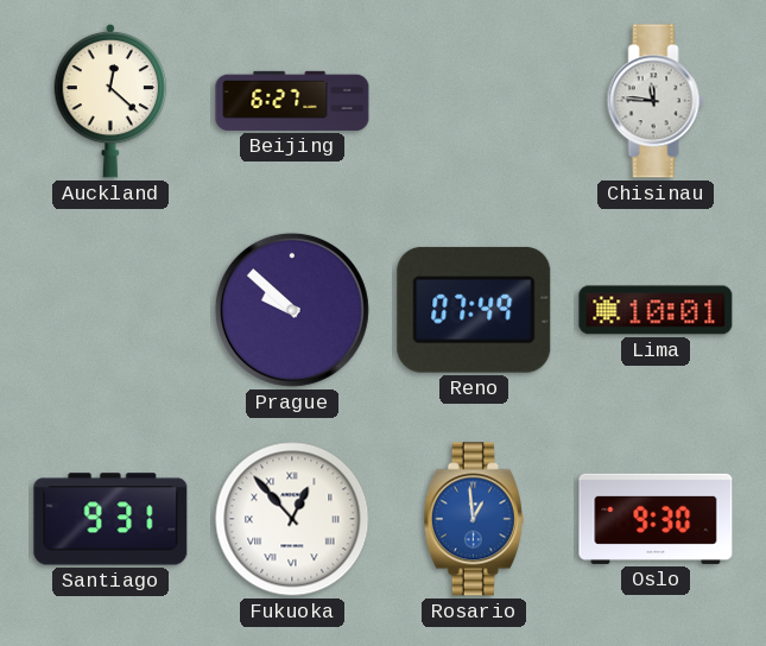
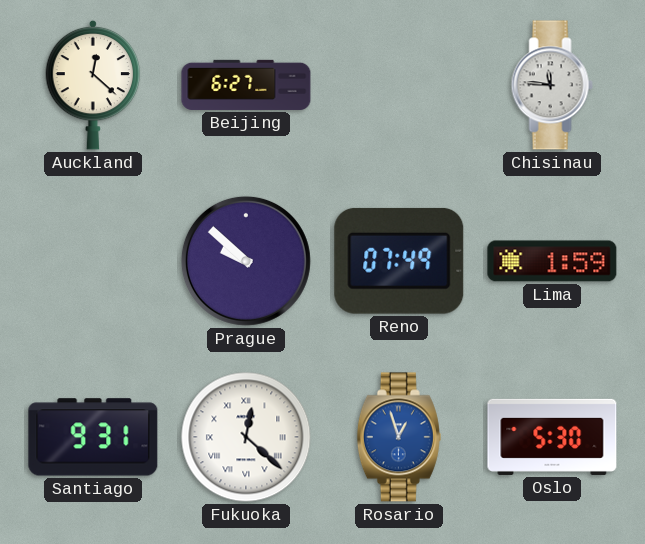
Lima: 10:01 -> 1:59
Fukuoka: 12:53 -> 12:22
Rosario: 12:59 -> 12:57
Oslo: 9:30 -> 5:30
